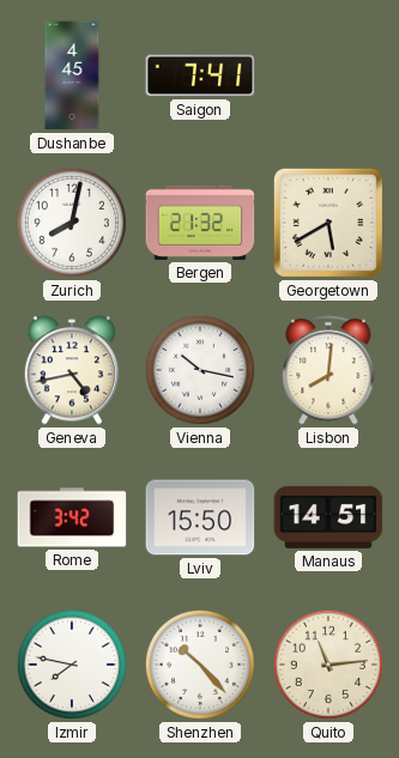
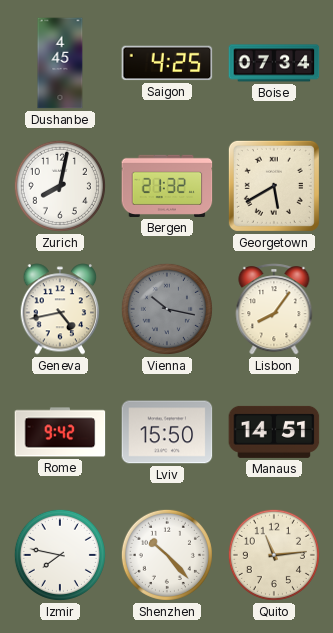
Saigon: 7:41 -> 4:25
Boise: none -> 07:34
Vienna dial: white -> grey
Lisbon: 8:01 -> 8:06
Rome: 3:42 -> 9:42
